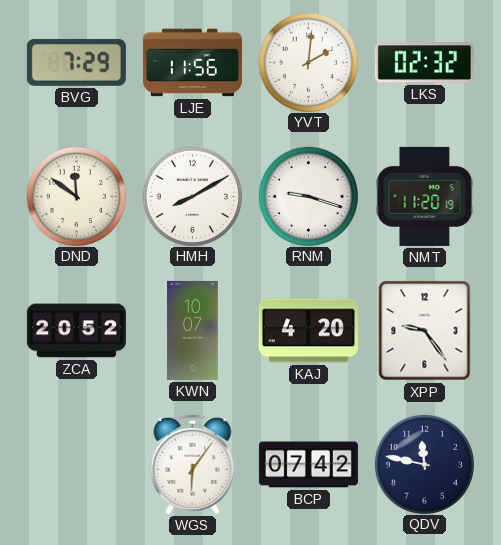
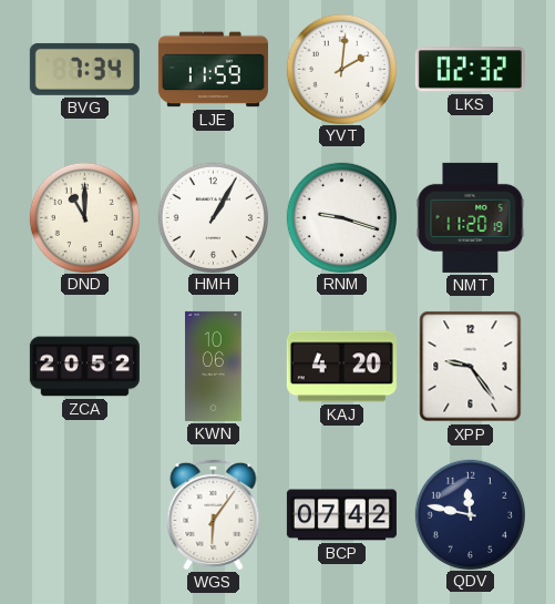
BVG: 7:29 -> 7:34
LJE: 11:56 -> 11:59
DND: 11:51 -> 11:00
HMH: 8:10 -> 1:05
KWN: 10:07 -> 10:06
